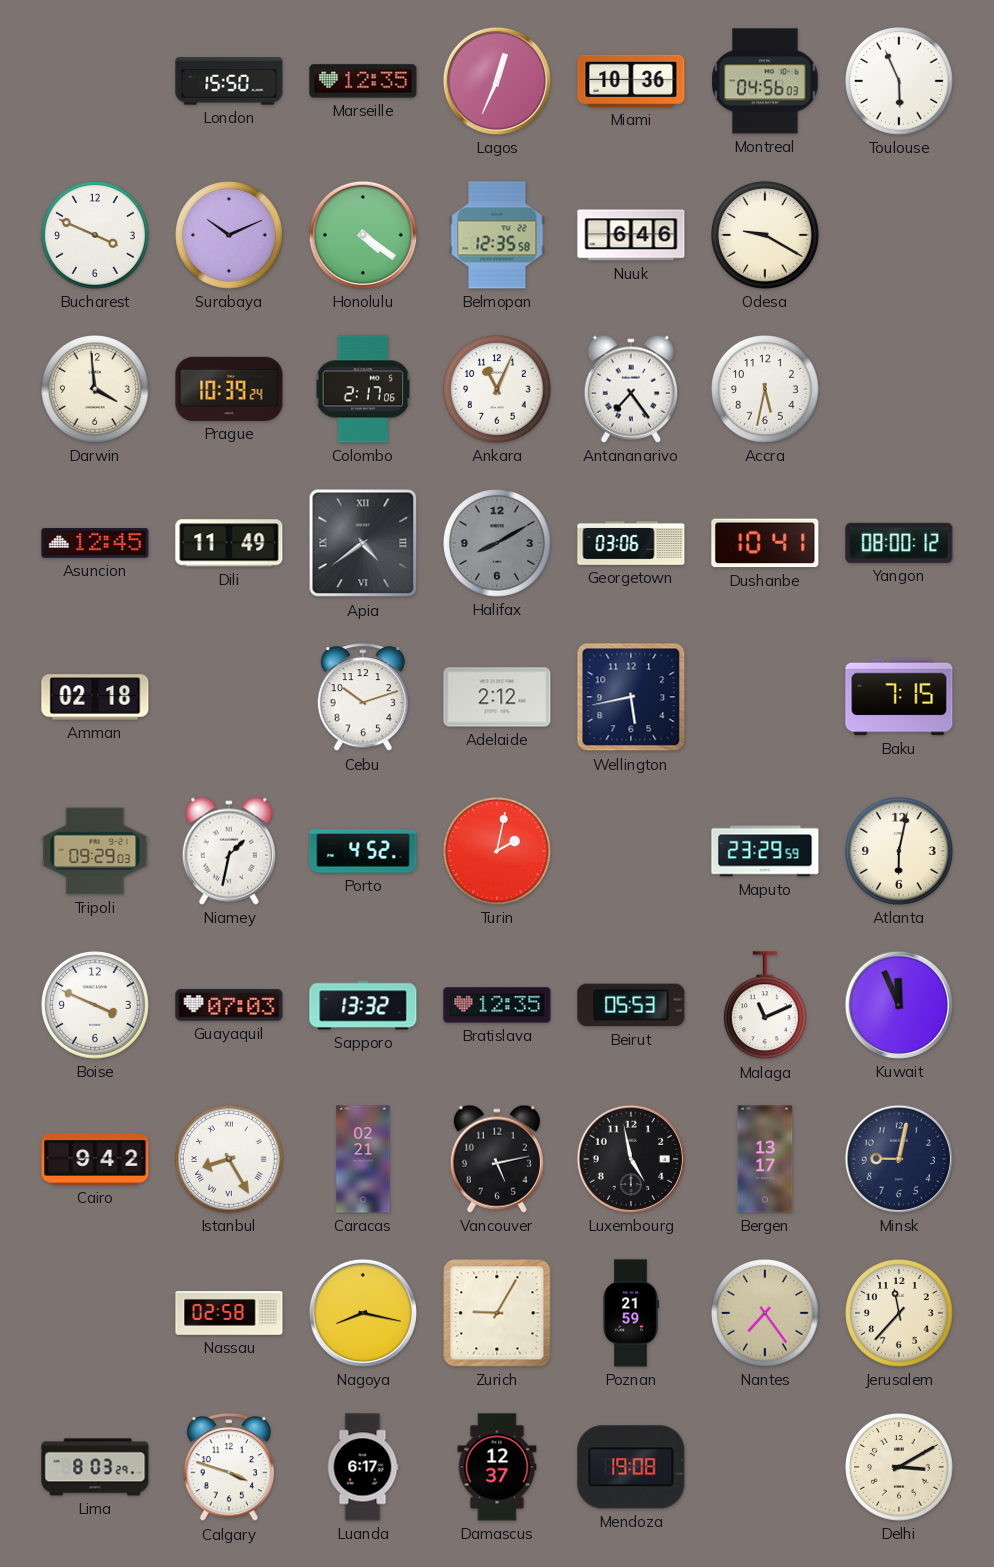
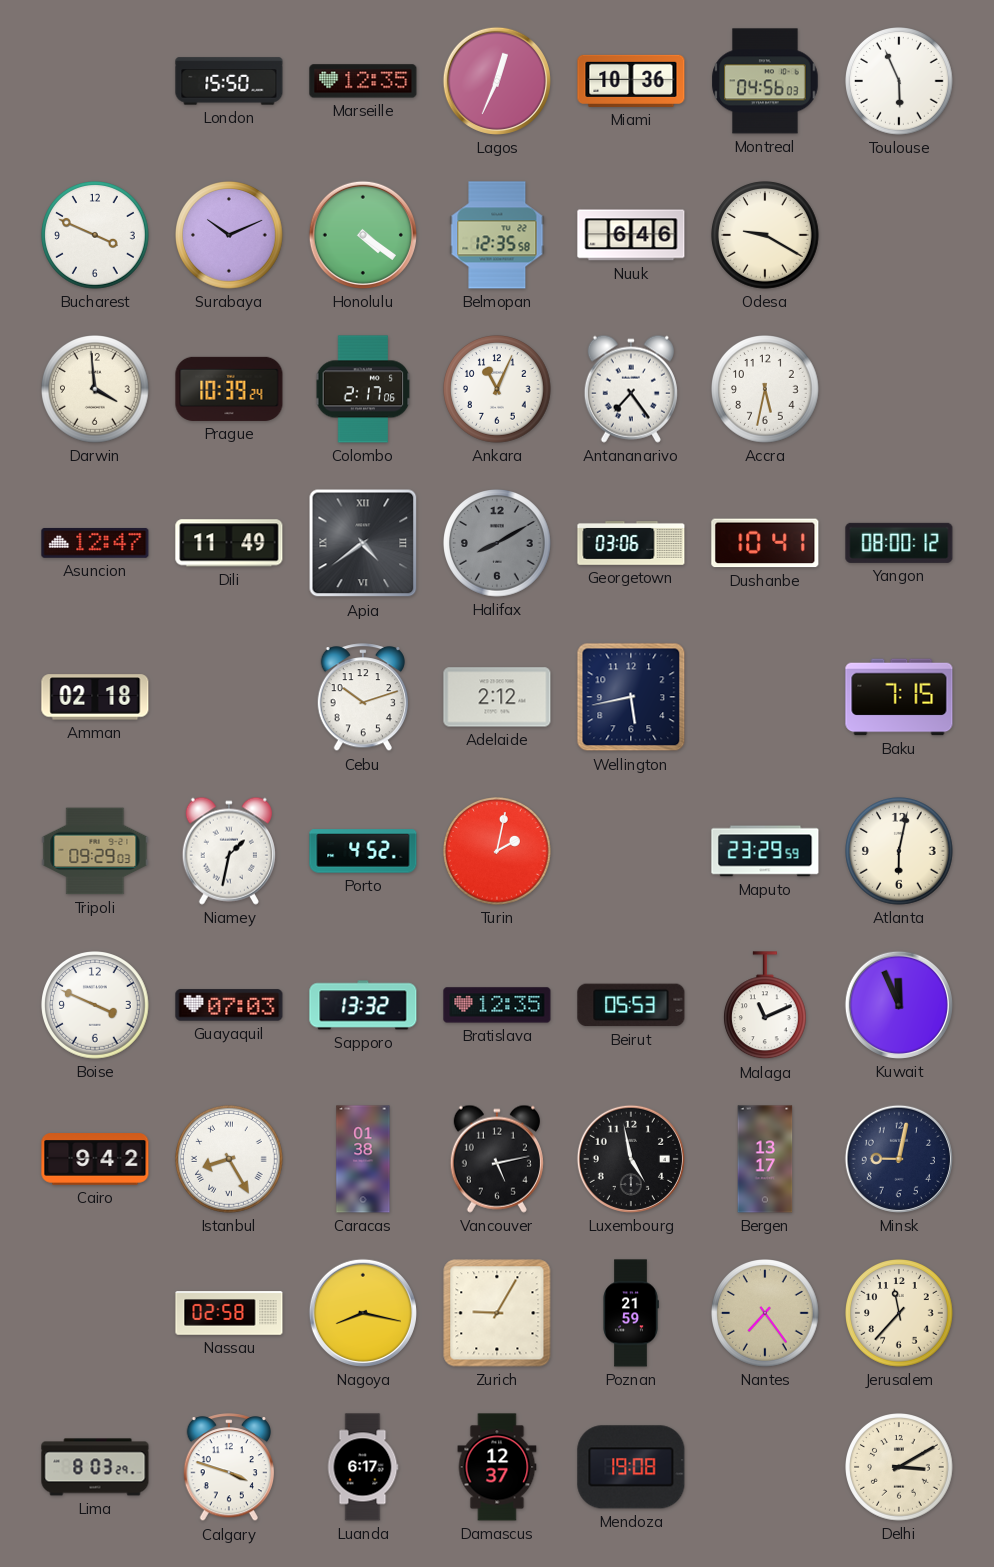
Asuncion: 12:45 -> 12:47
Caracas: 02:21 -> 01:38
